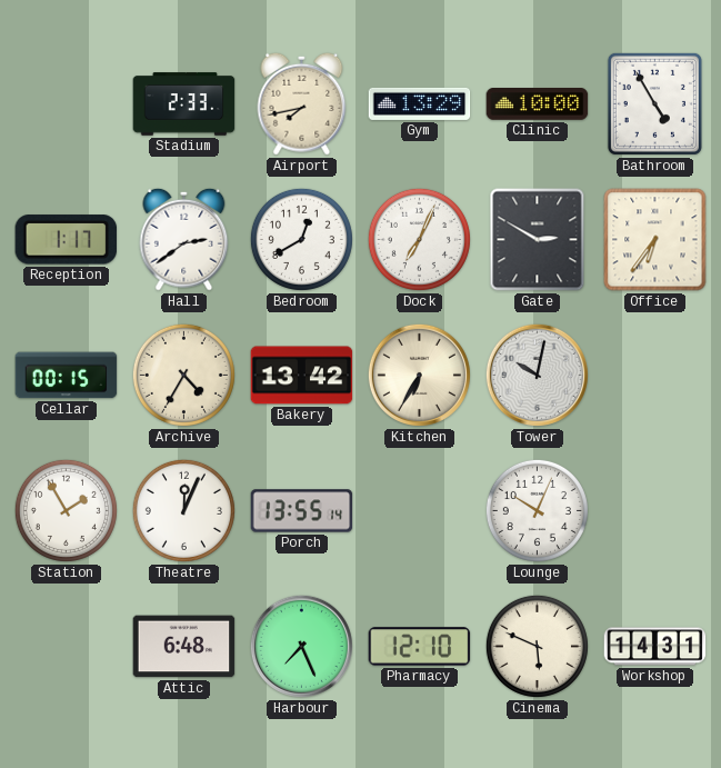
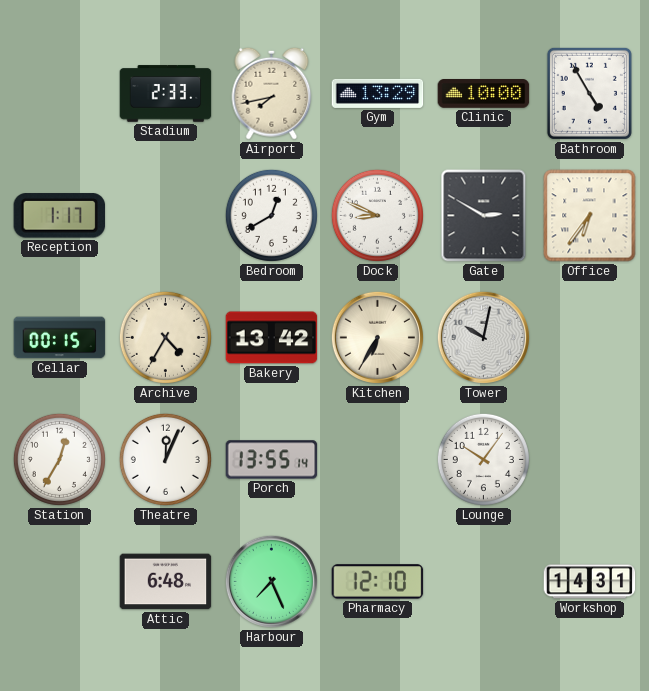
Hall: 2:39 -> none
Dock: 7:04 -> 8:49
Station: 1:55 -> 12:35
Lounge: 10:04 -> 10:06
Cinema: 5:49 -> none
